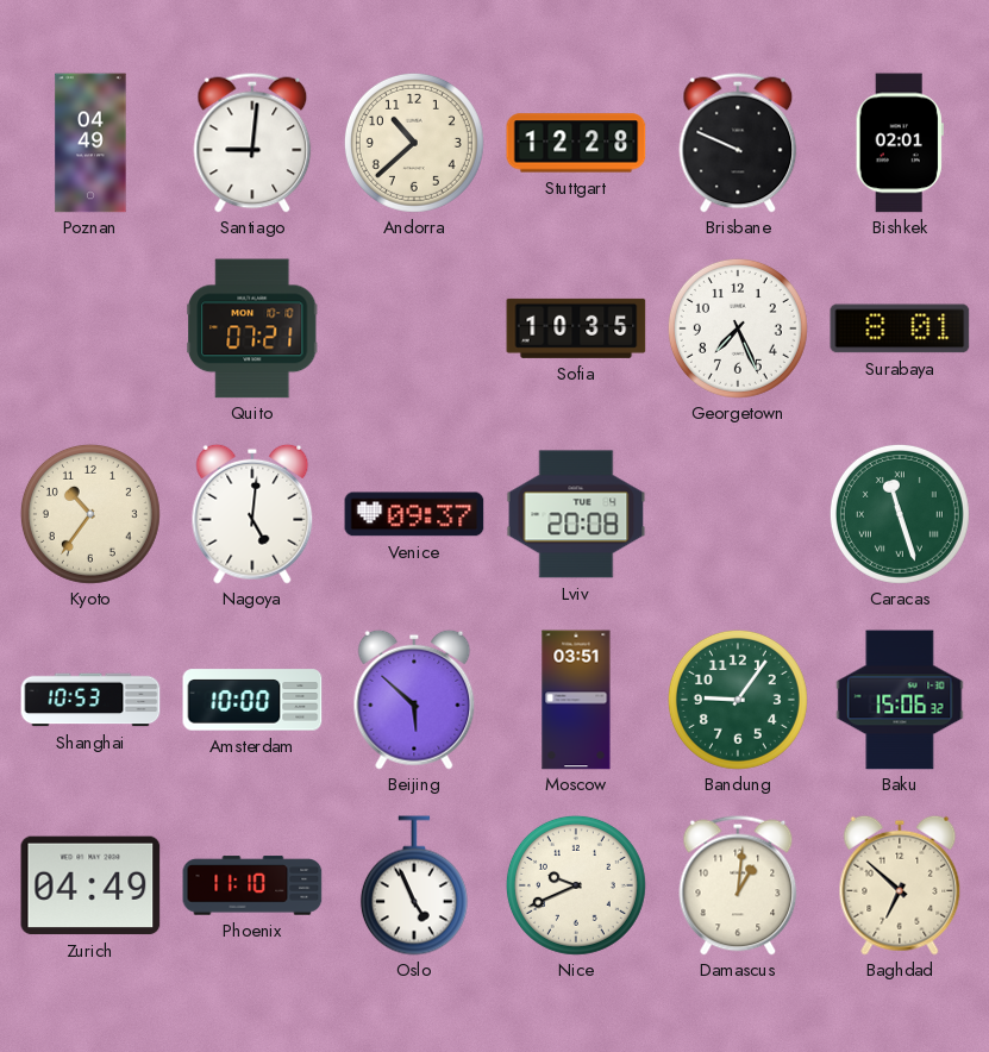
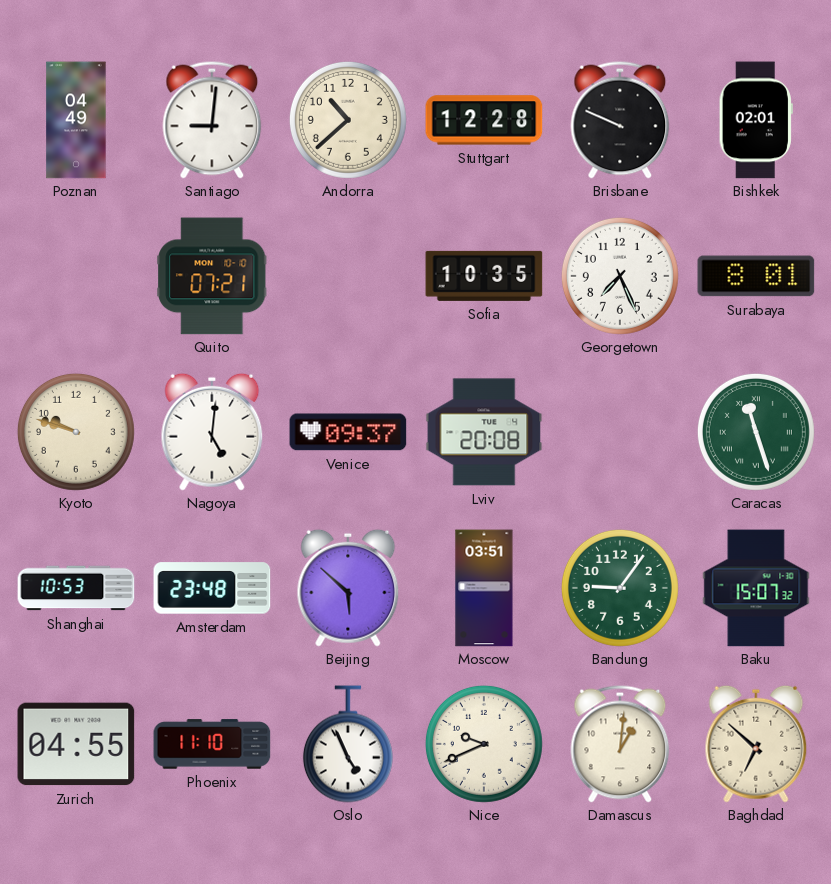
Kyoto: 10:36 -> 9:48
Amsterdam: 10:00 -> 23:48
Baku: 15:06 -> 15:07
Zurich: 04:49 -> 04:55
